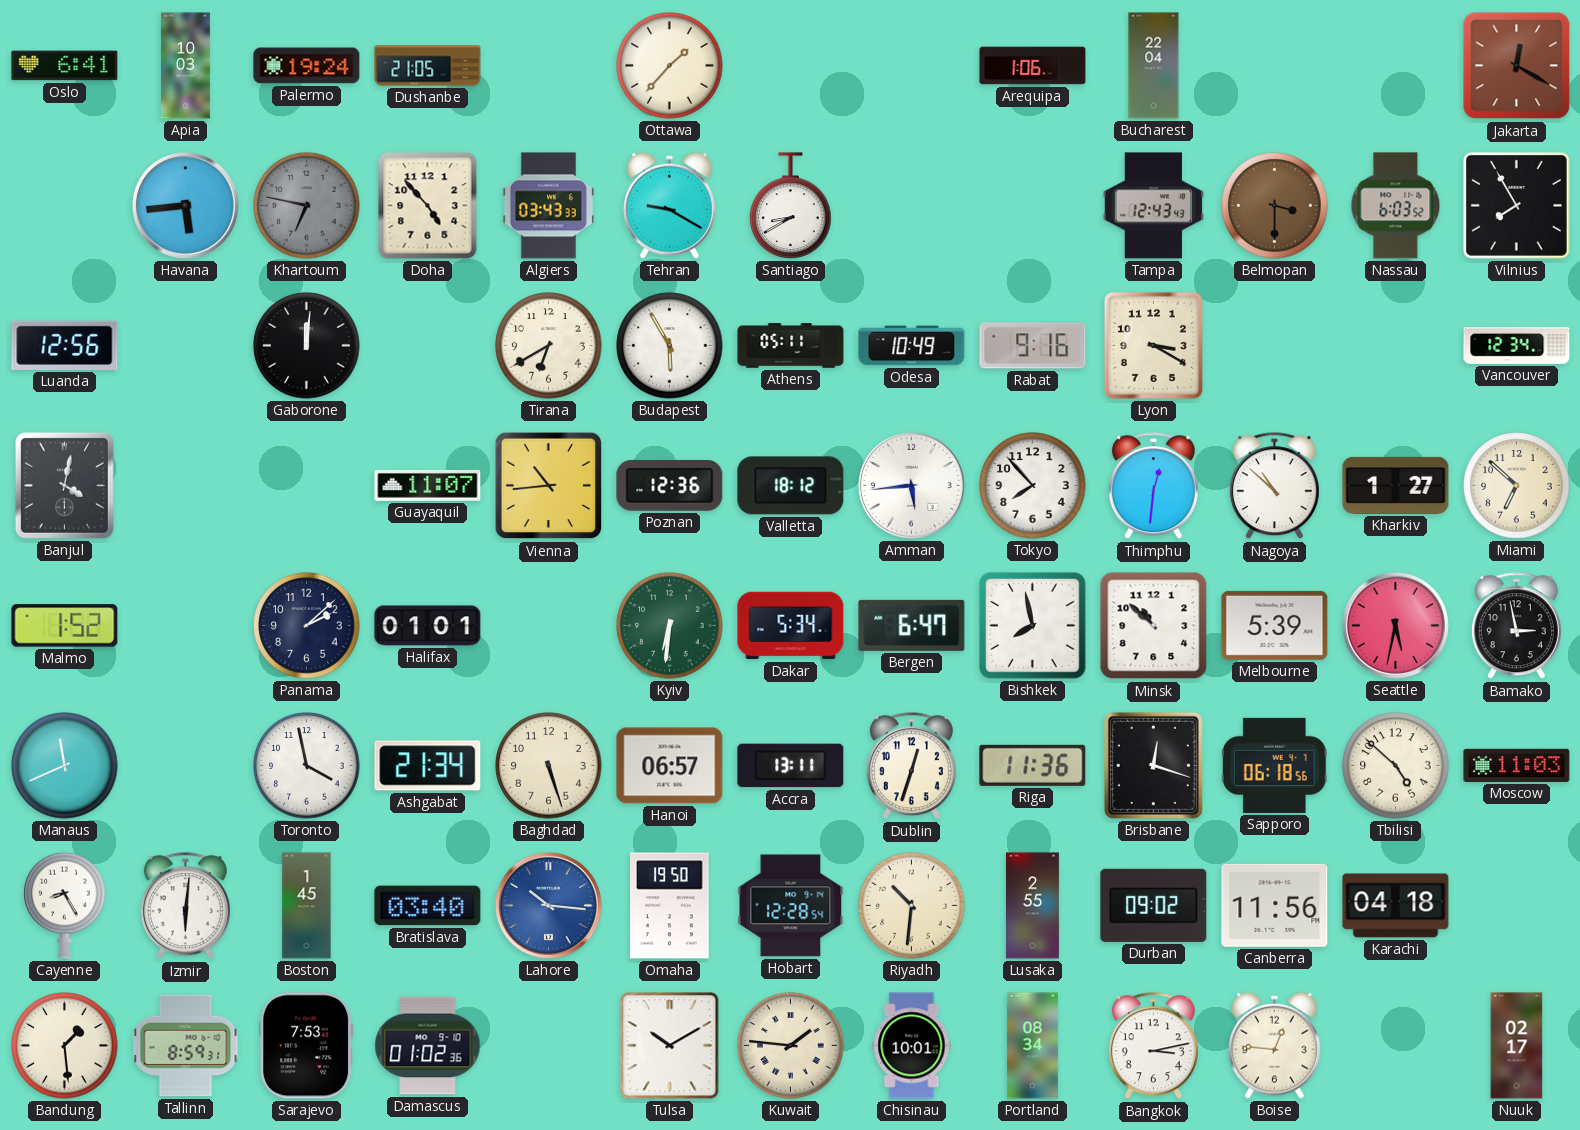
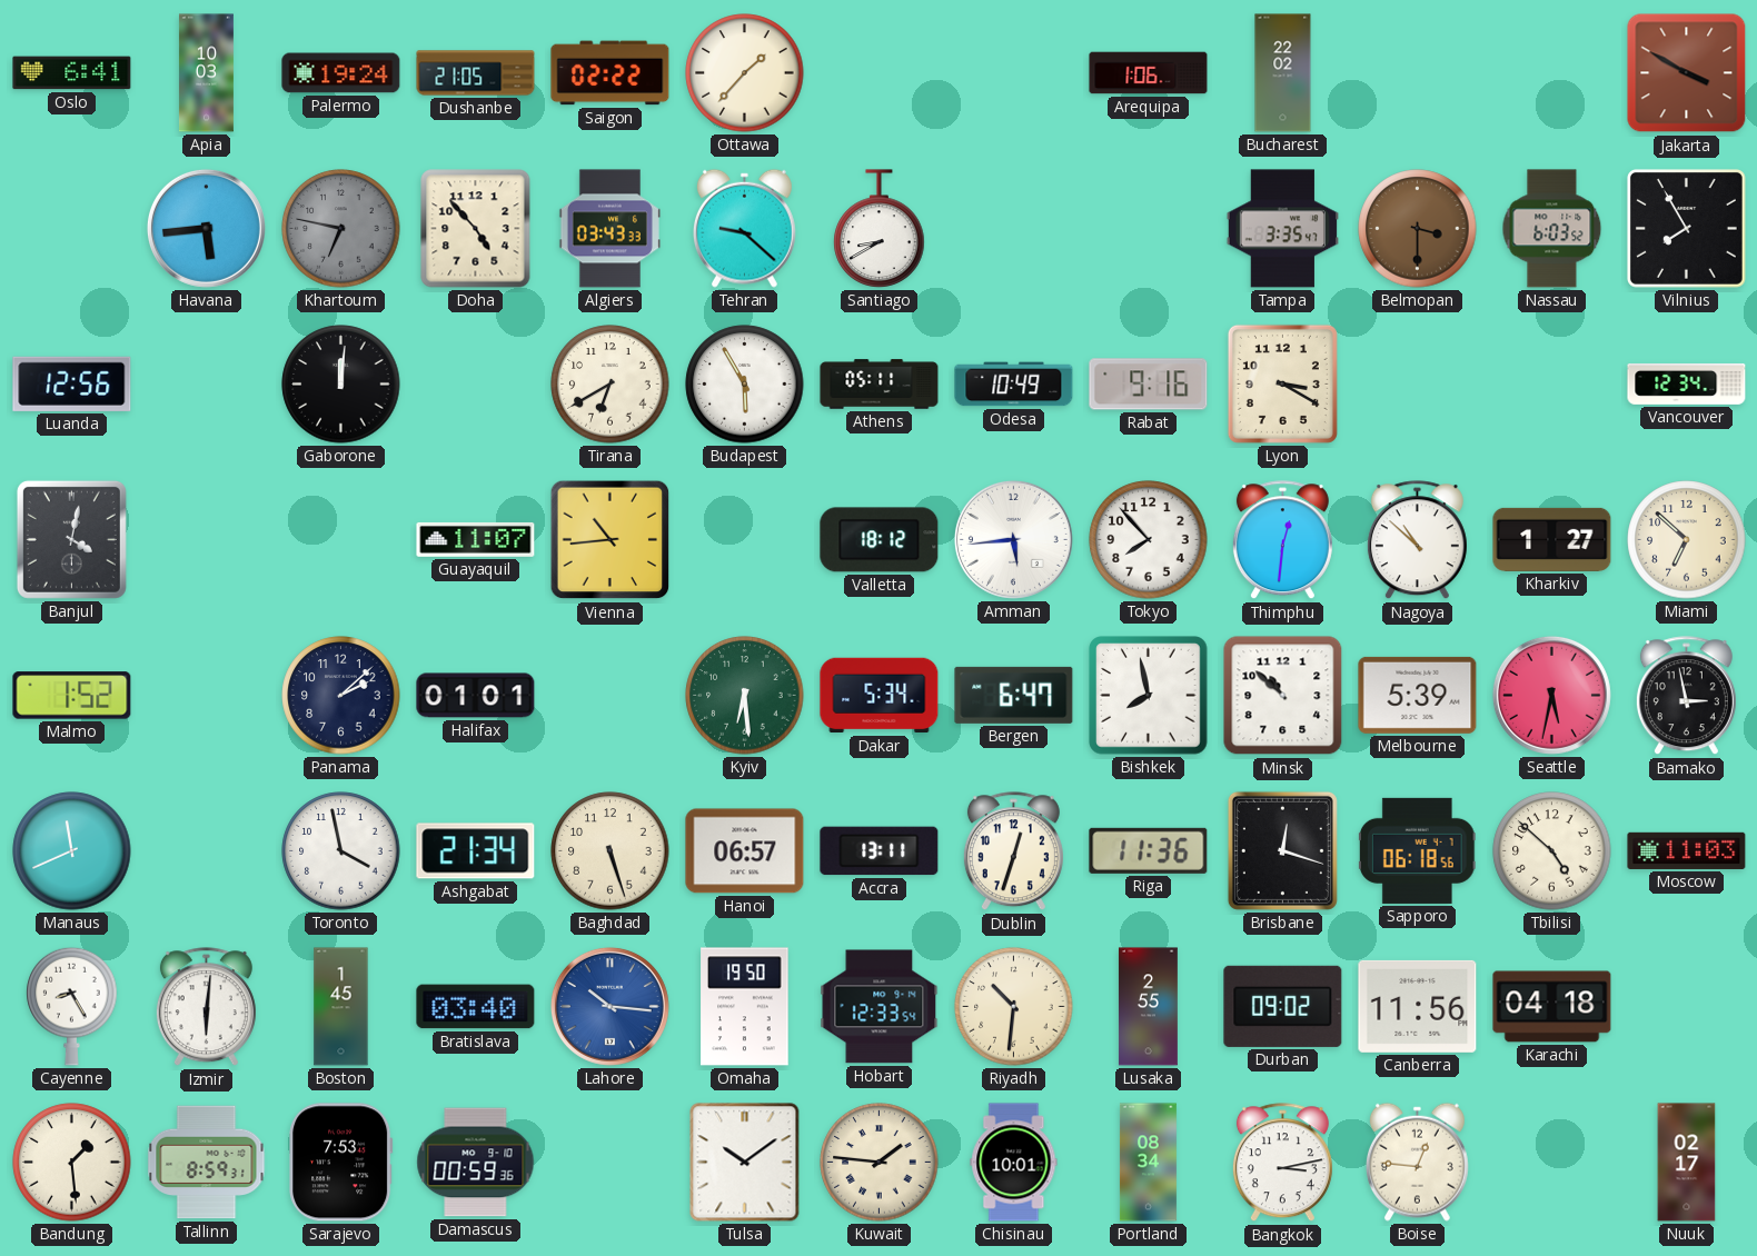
Saigon: none -> 02:22
Bucharest: 22:04 -> 22:02
Jakarta: 12:20 -> 3:50
Tehran: 9:20 -> 9:22
Tampa: 12:43 -> 3:35
Poznan: 12:36 -> none
Kyiv: 6:31 -> 6:29
Hobart: 12:28 -> 12:33
Damascus: 01:02 -> 00:59
Tulsa: 10:10 -> 10:09
